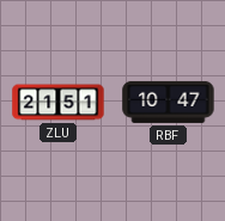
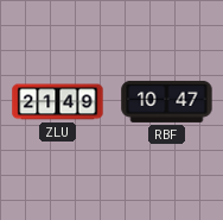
ZLU: 21:51 -> 21:49
